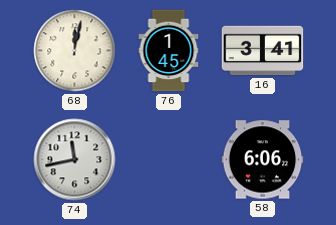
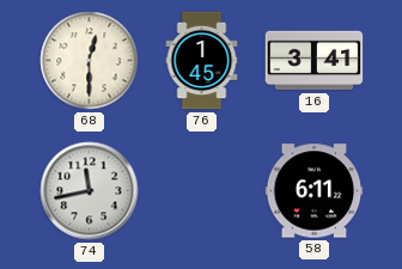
68: 12:02 -> 12:30
58: 6:06 -> 6:11
